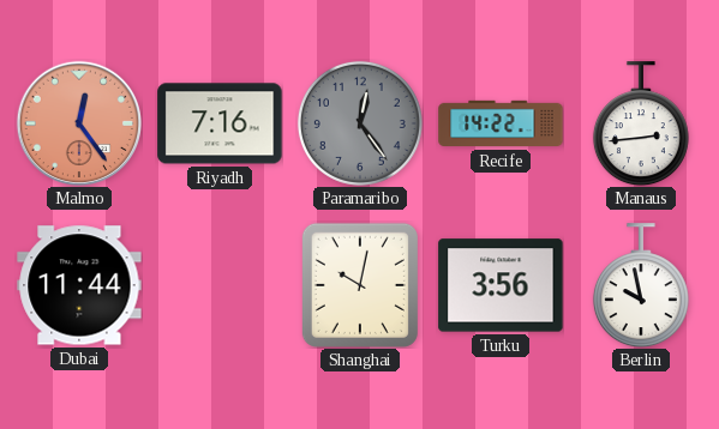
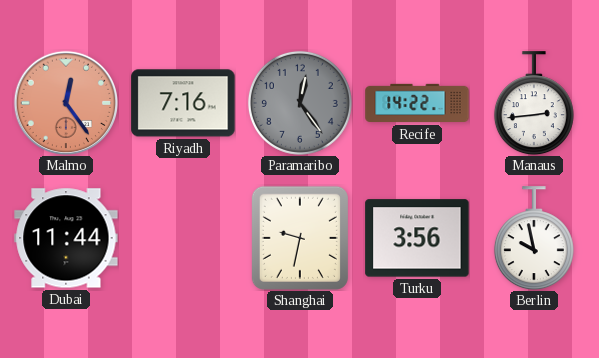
Shanghai: 10:02 -> 9:32
